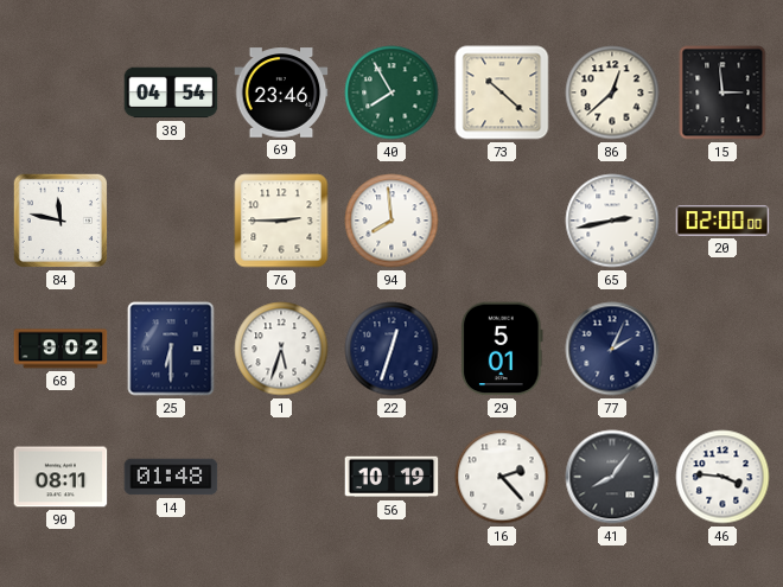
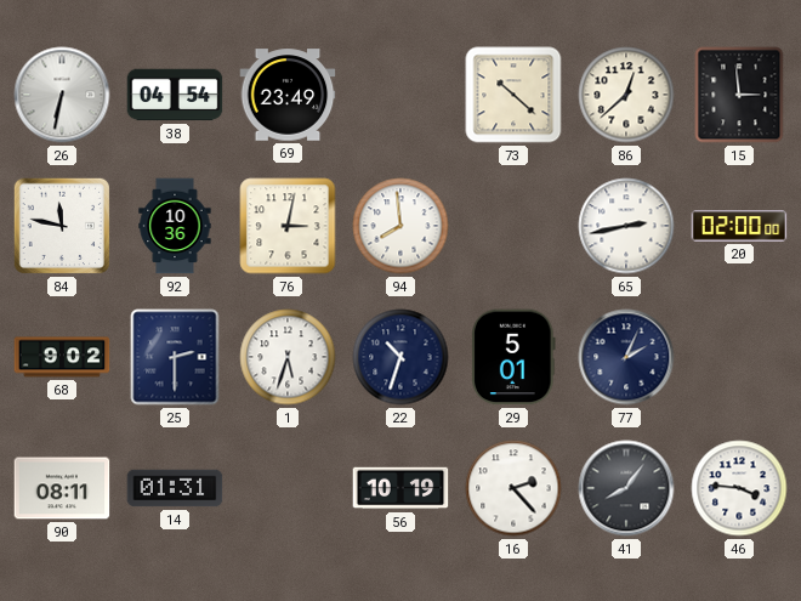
26: none -> 6:32
69: 23:46 -> 23:49
40: 7:55 -> none
92: none -> 10:36
76: 2:45 -> 3:02
25: 6:30 -> 2:30
22: 12:33 -> 10:33
14: 01:48 -> 01:31
